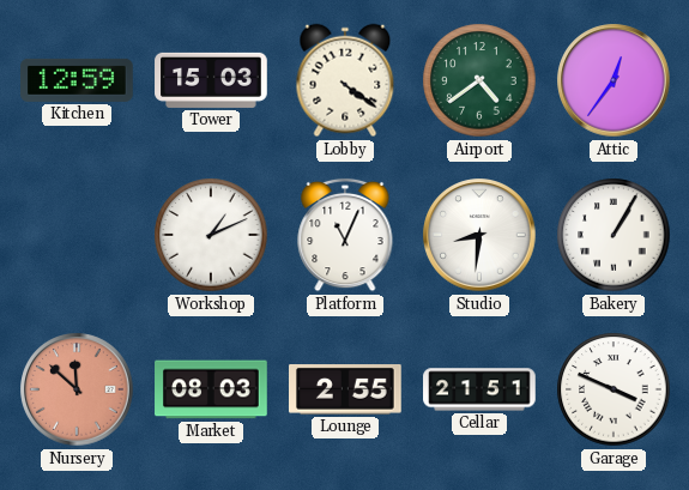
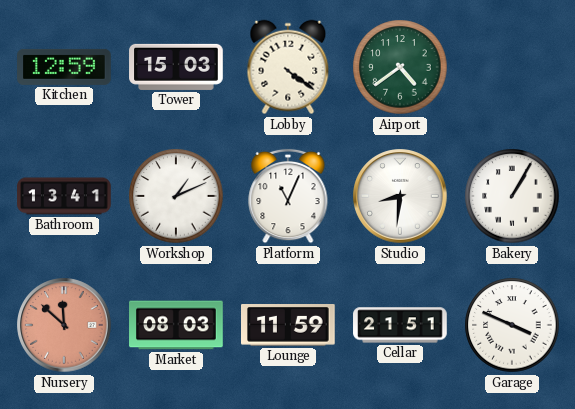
Attic: 12:36 -> none
Bathroom: none -> 13:41
Lounge: 2:55 -> 11:59
